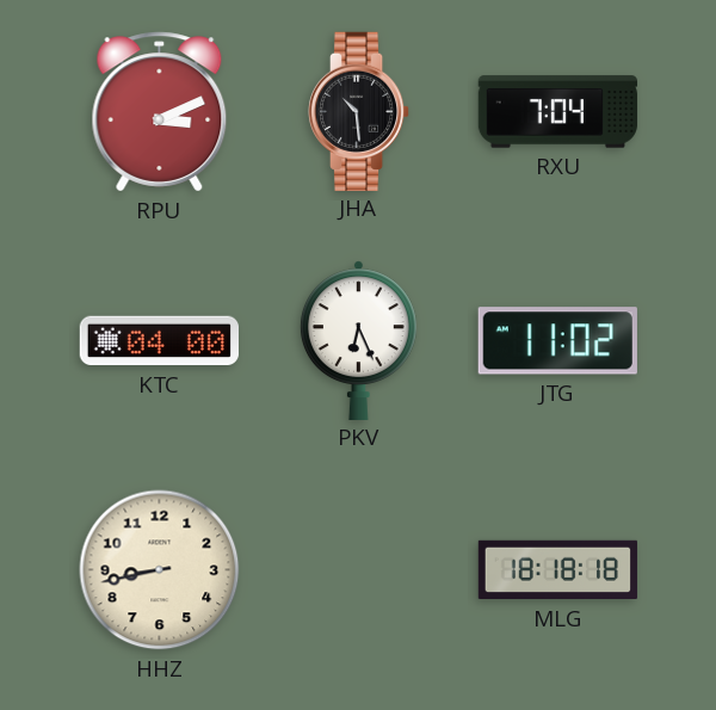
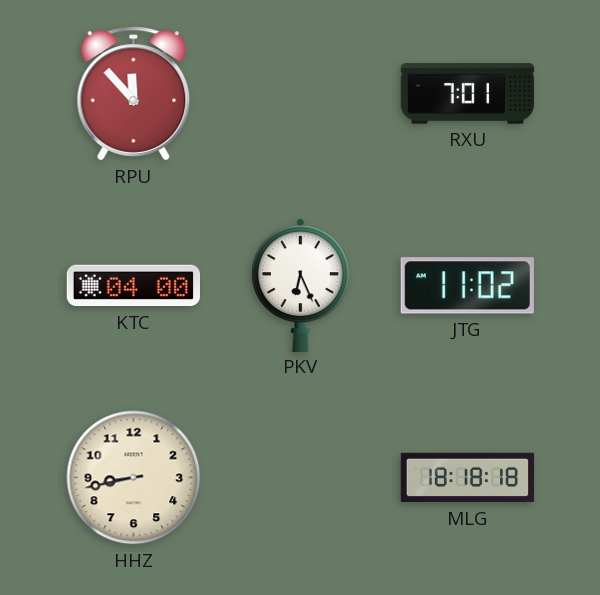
RPU: 3:11 -> 11:53
JHA: 10:29 -> none
RXU: 7:04 -> 7:01
